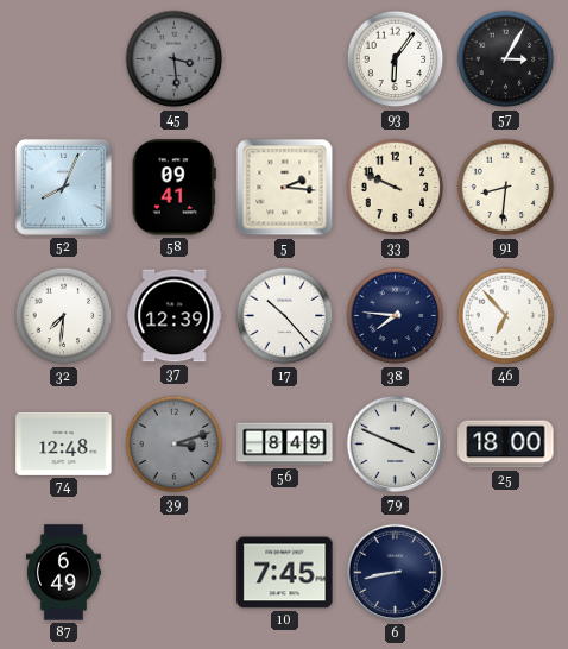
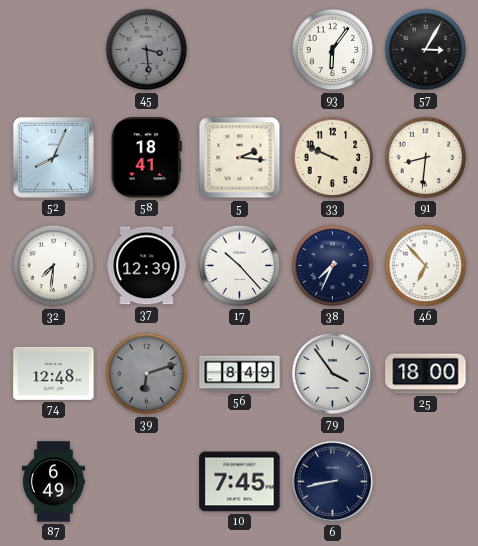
58: 09:41 -> 18:41
38: 7:46 -> 7:34
39: 3:12 -> 6:12
79: 3:49 -> 3:54
